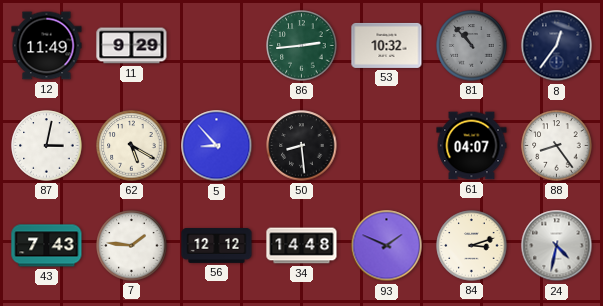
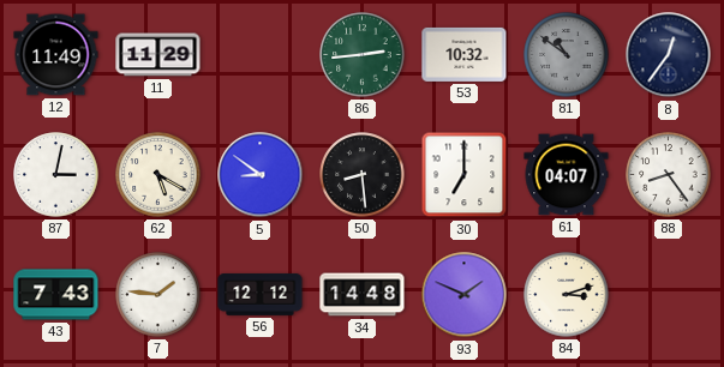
11: 9:29 -> 11:29
81: 10:53 -> 10:51
5: 8:53 -> 8:51
30: none -> 7:00
24: 4:32 -> none
